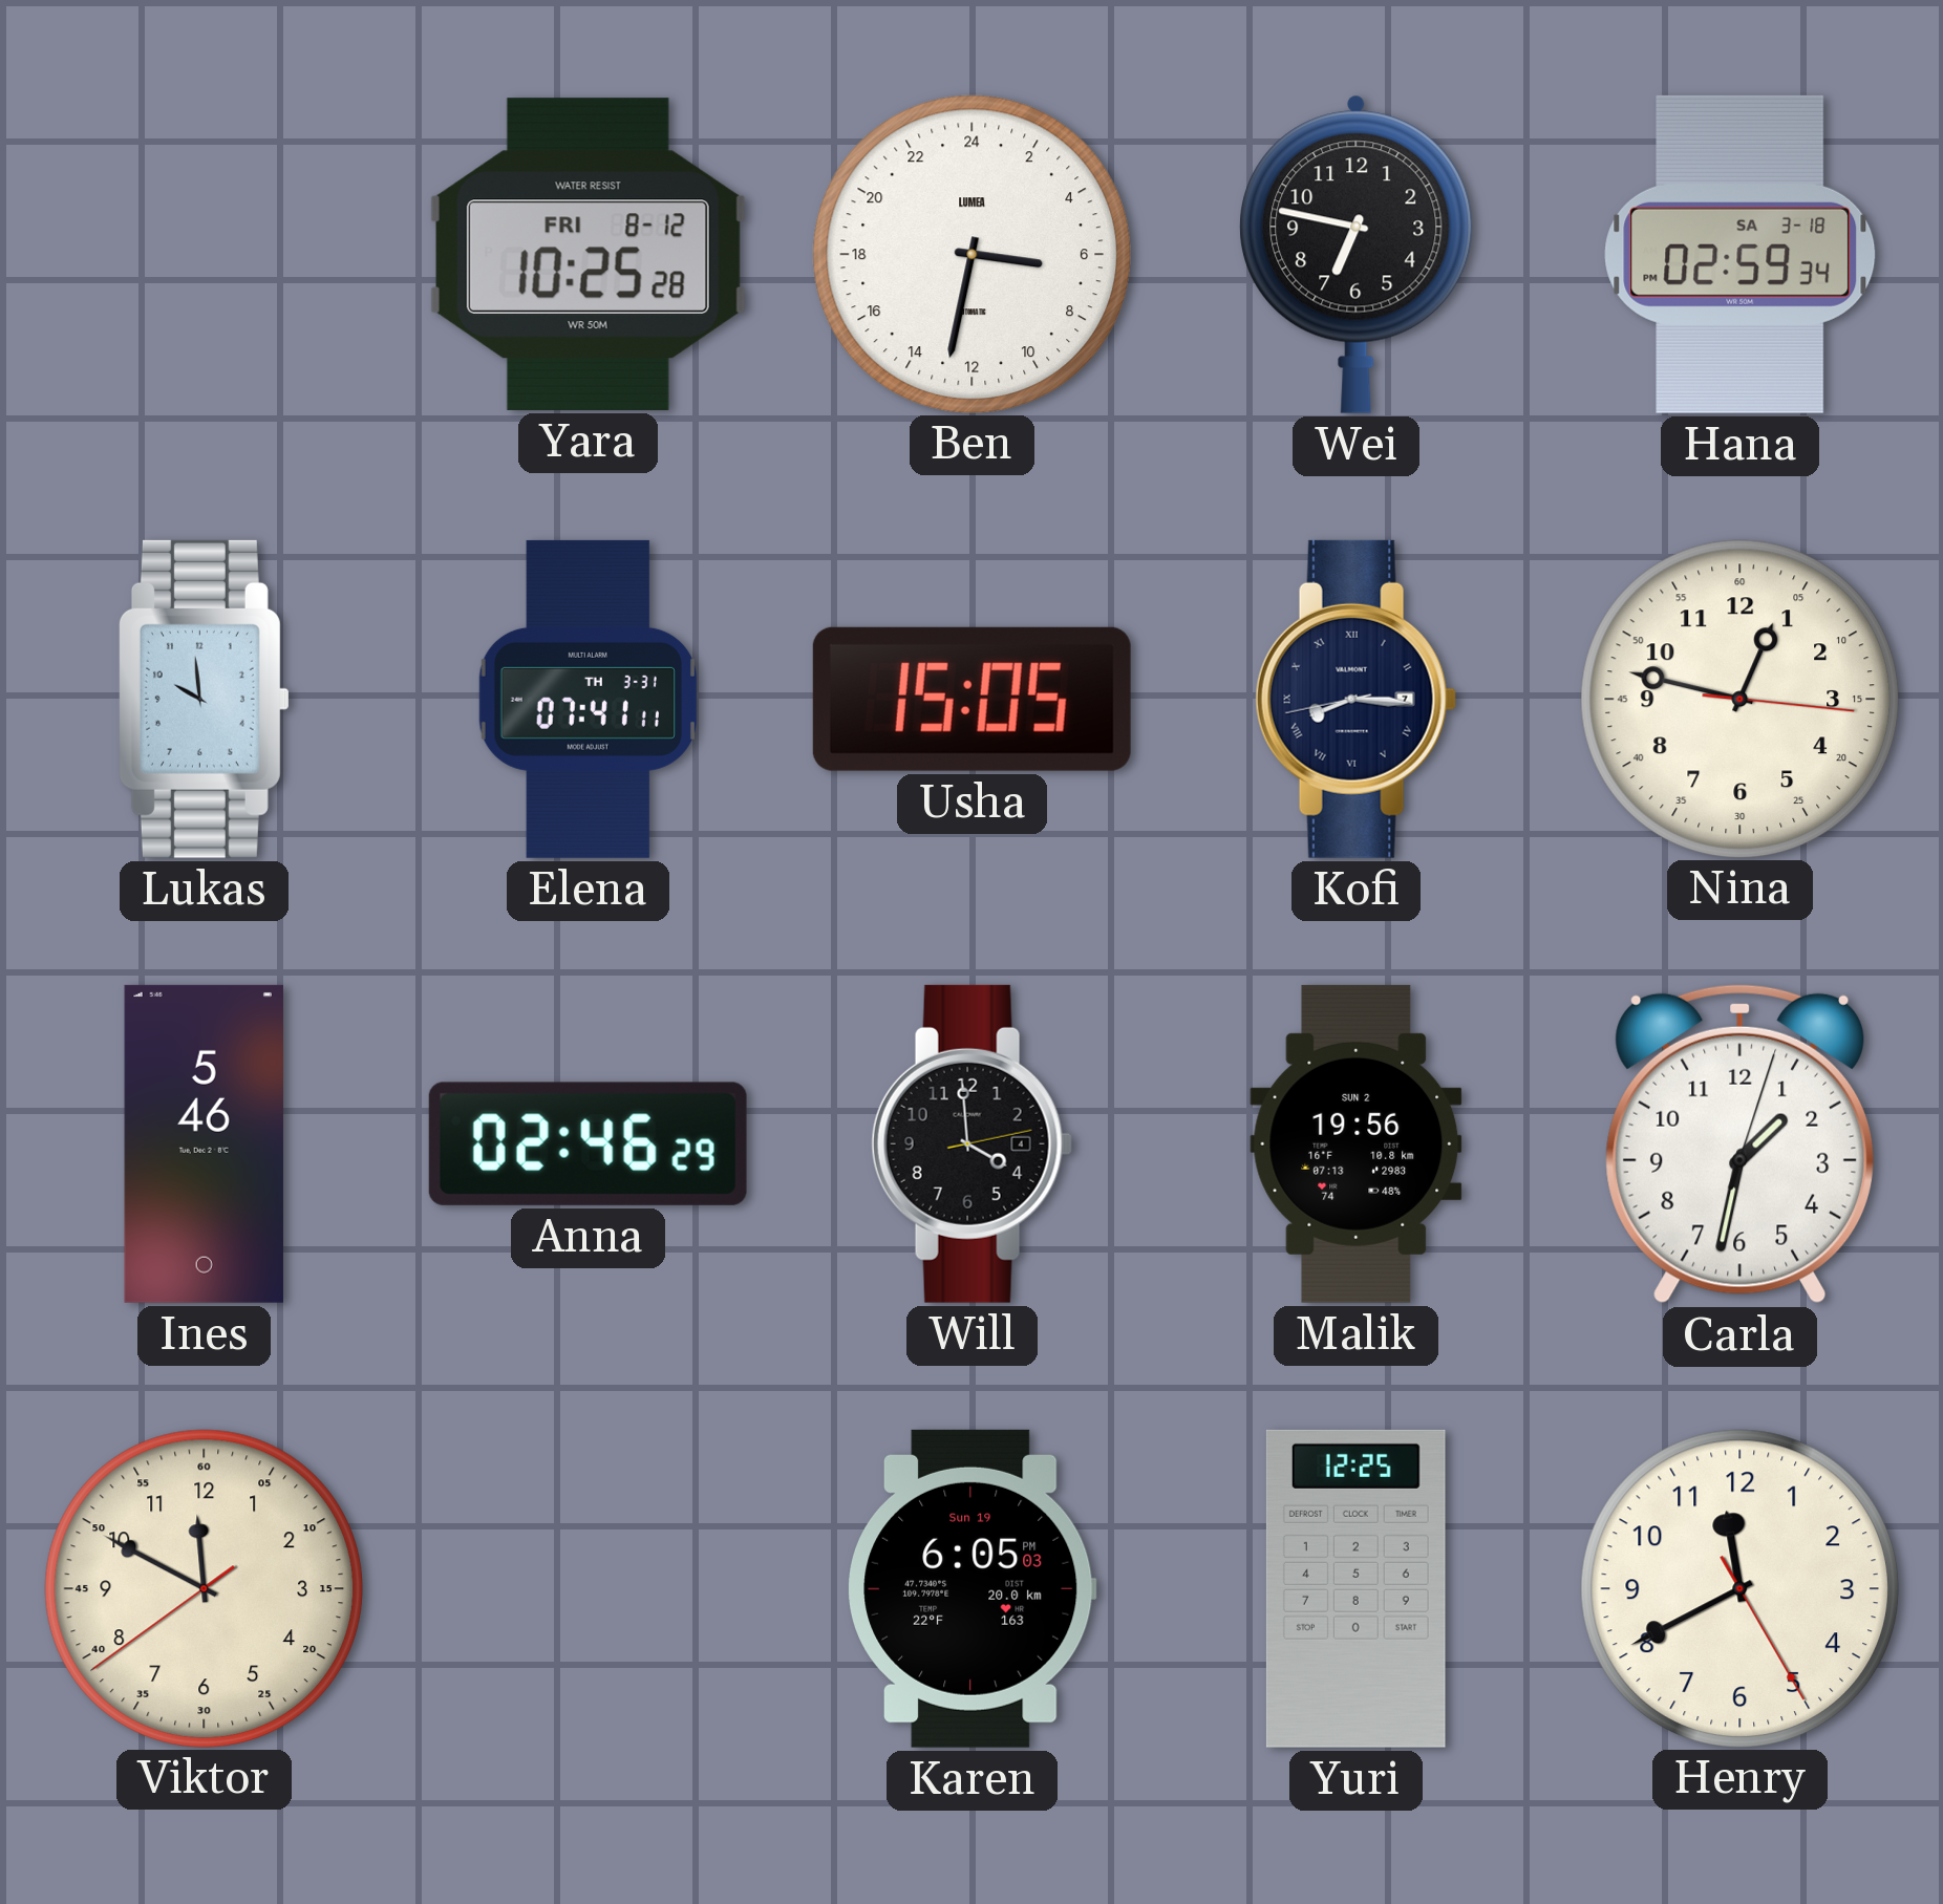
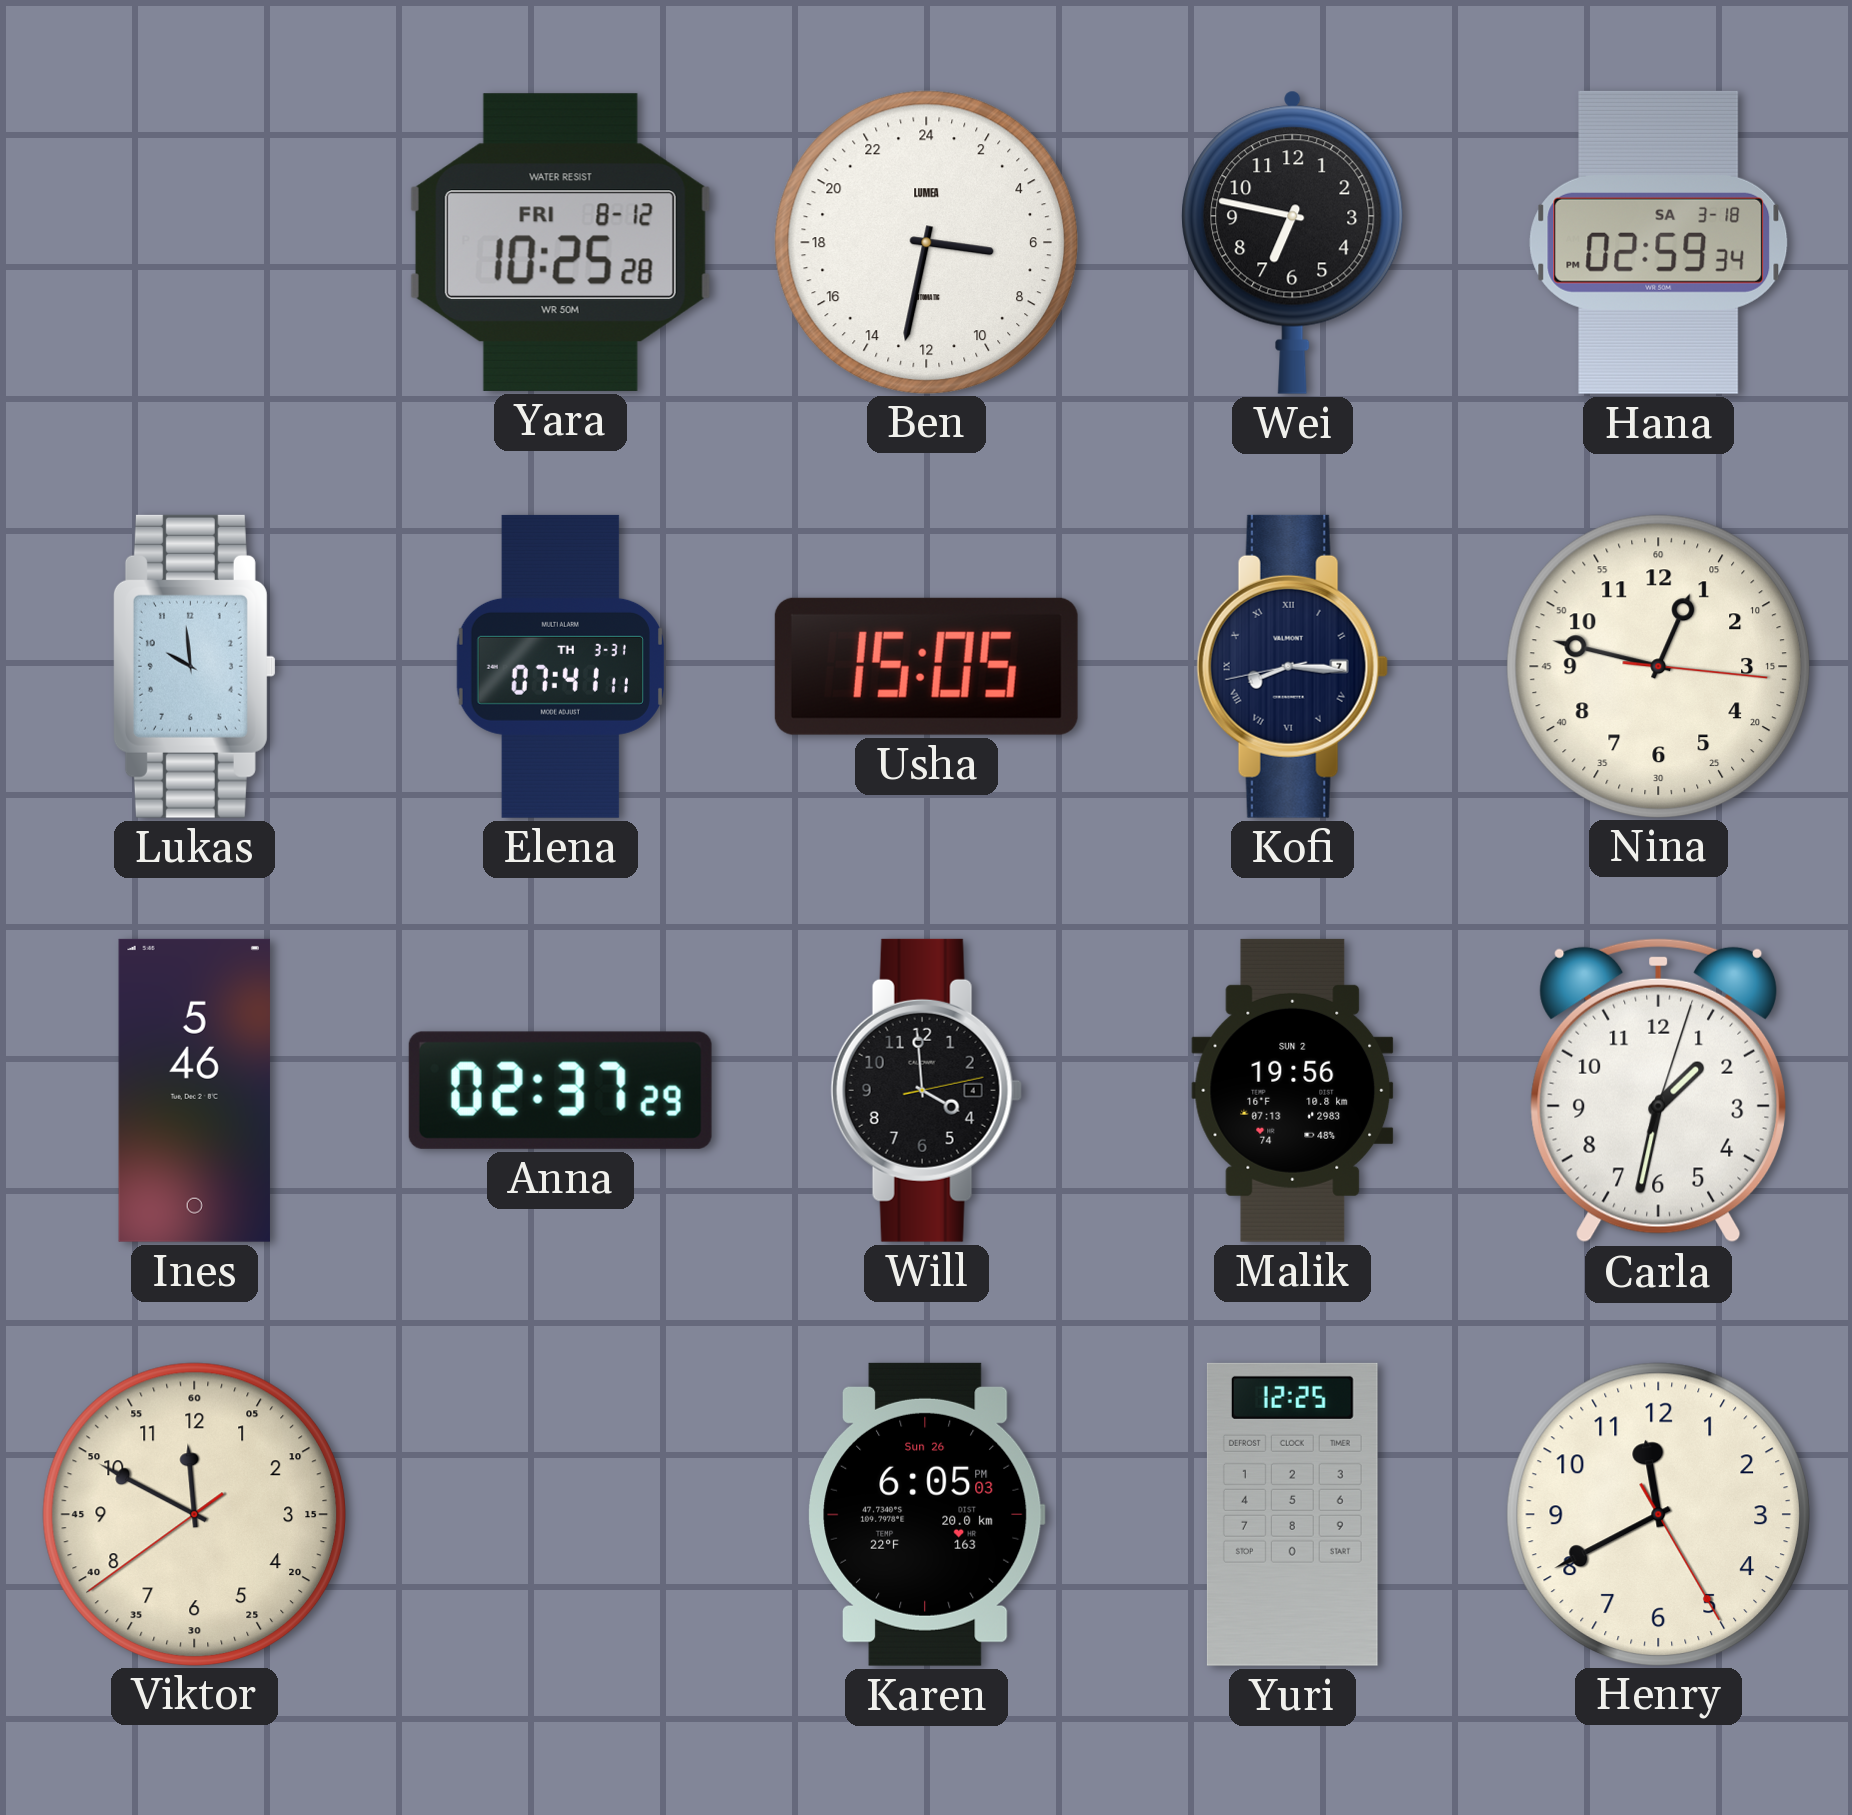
Anna: 02:46 -> 02:37
Karen date: Sun 19 -> Sun 26
